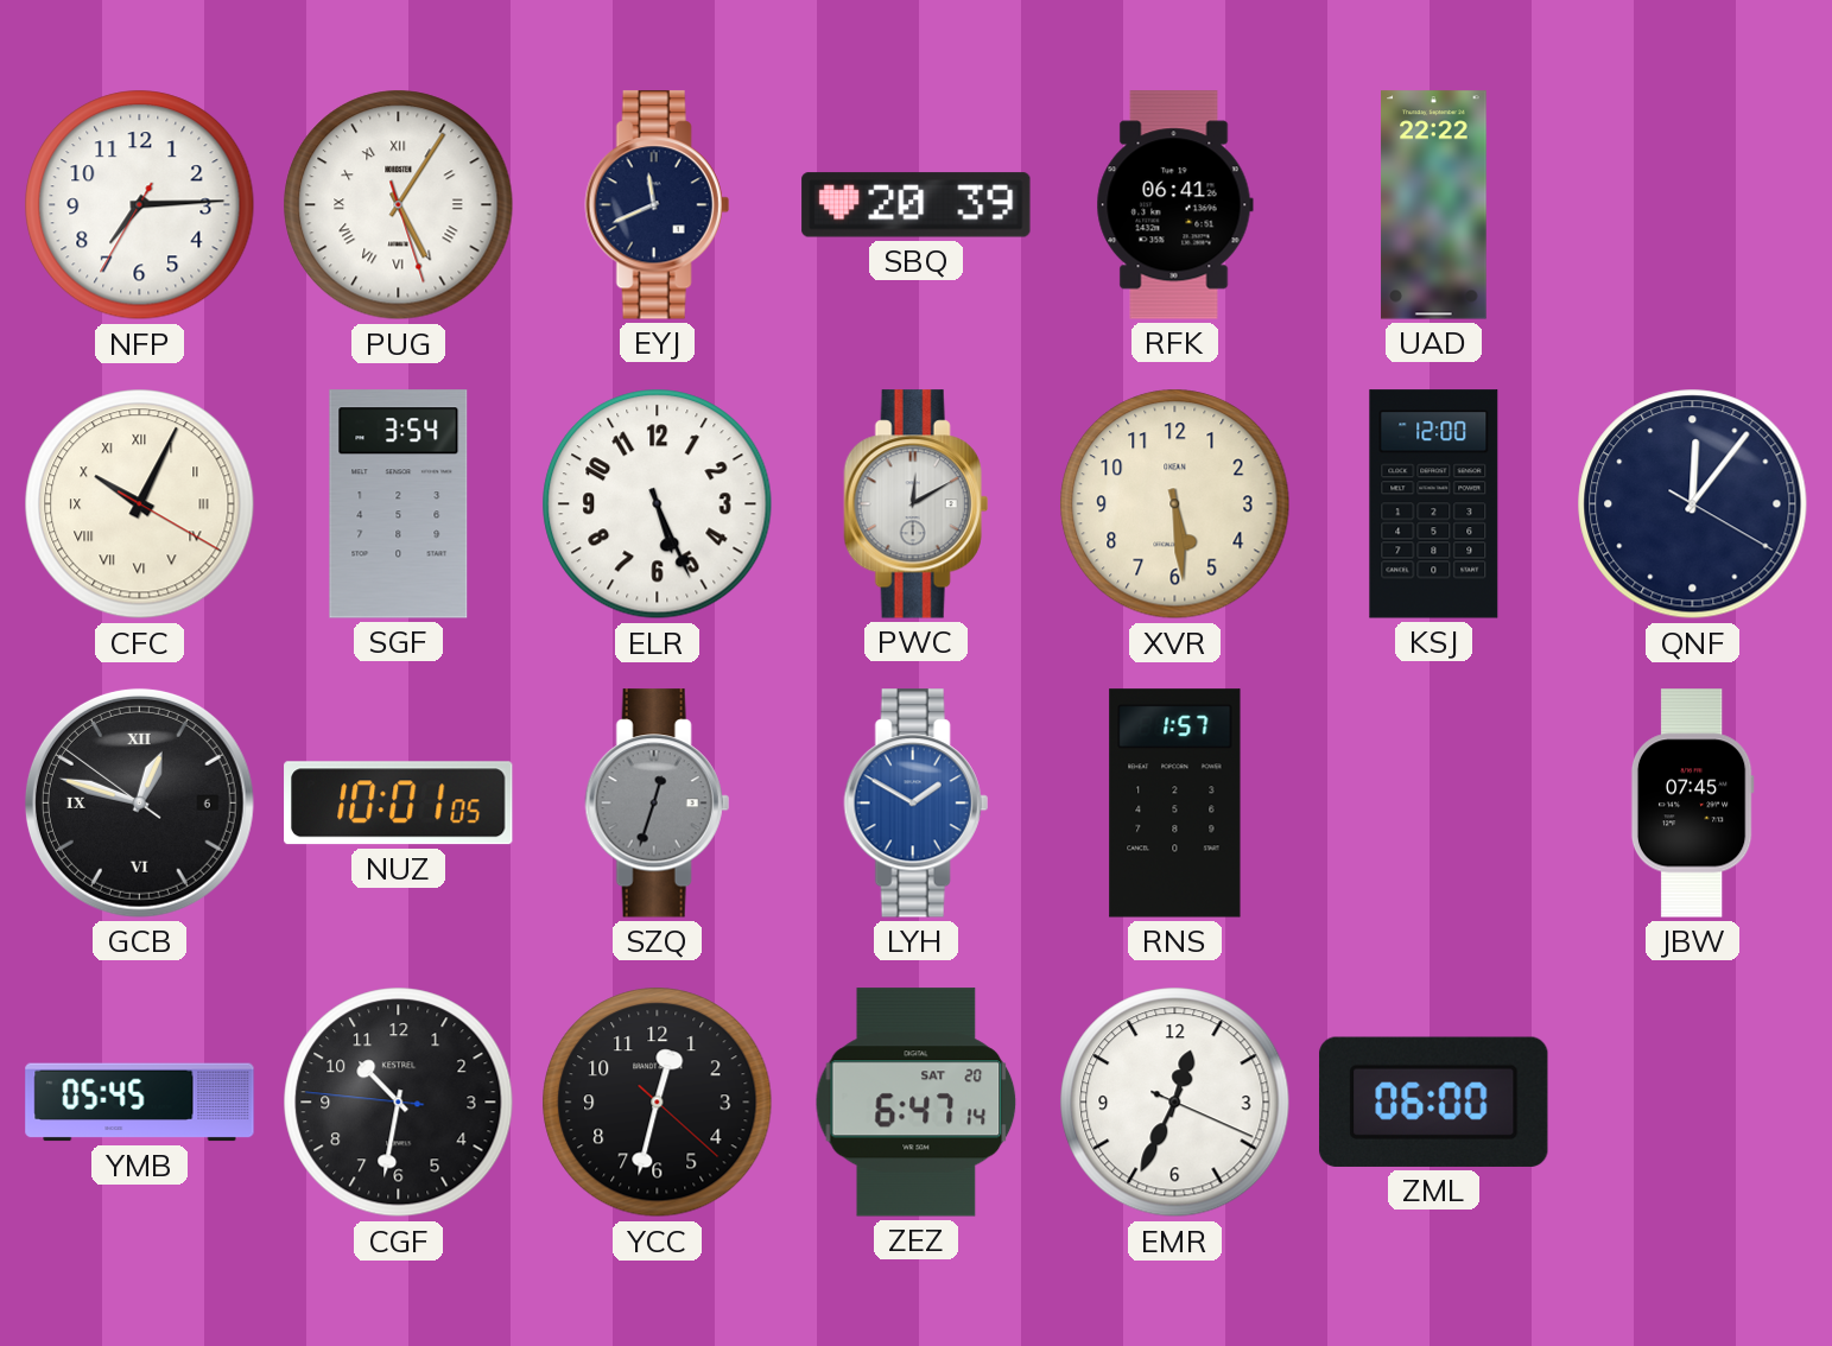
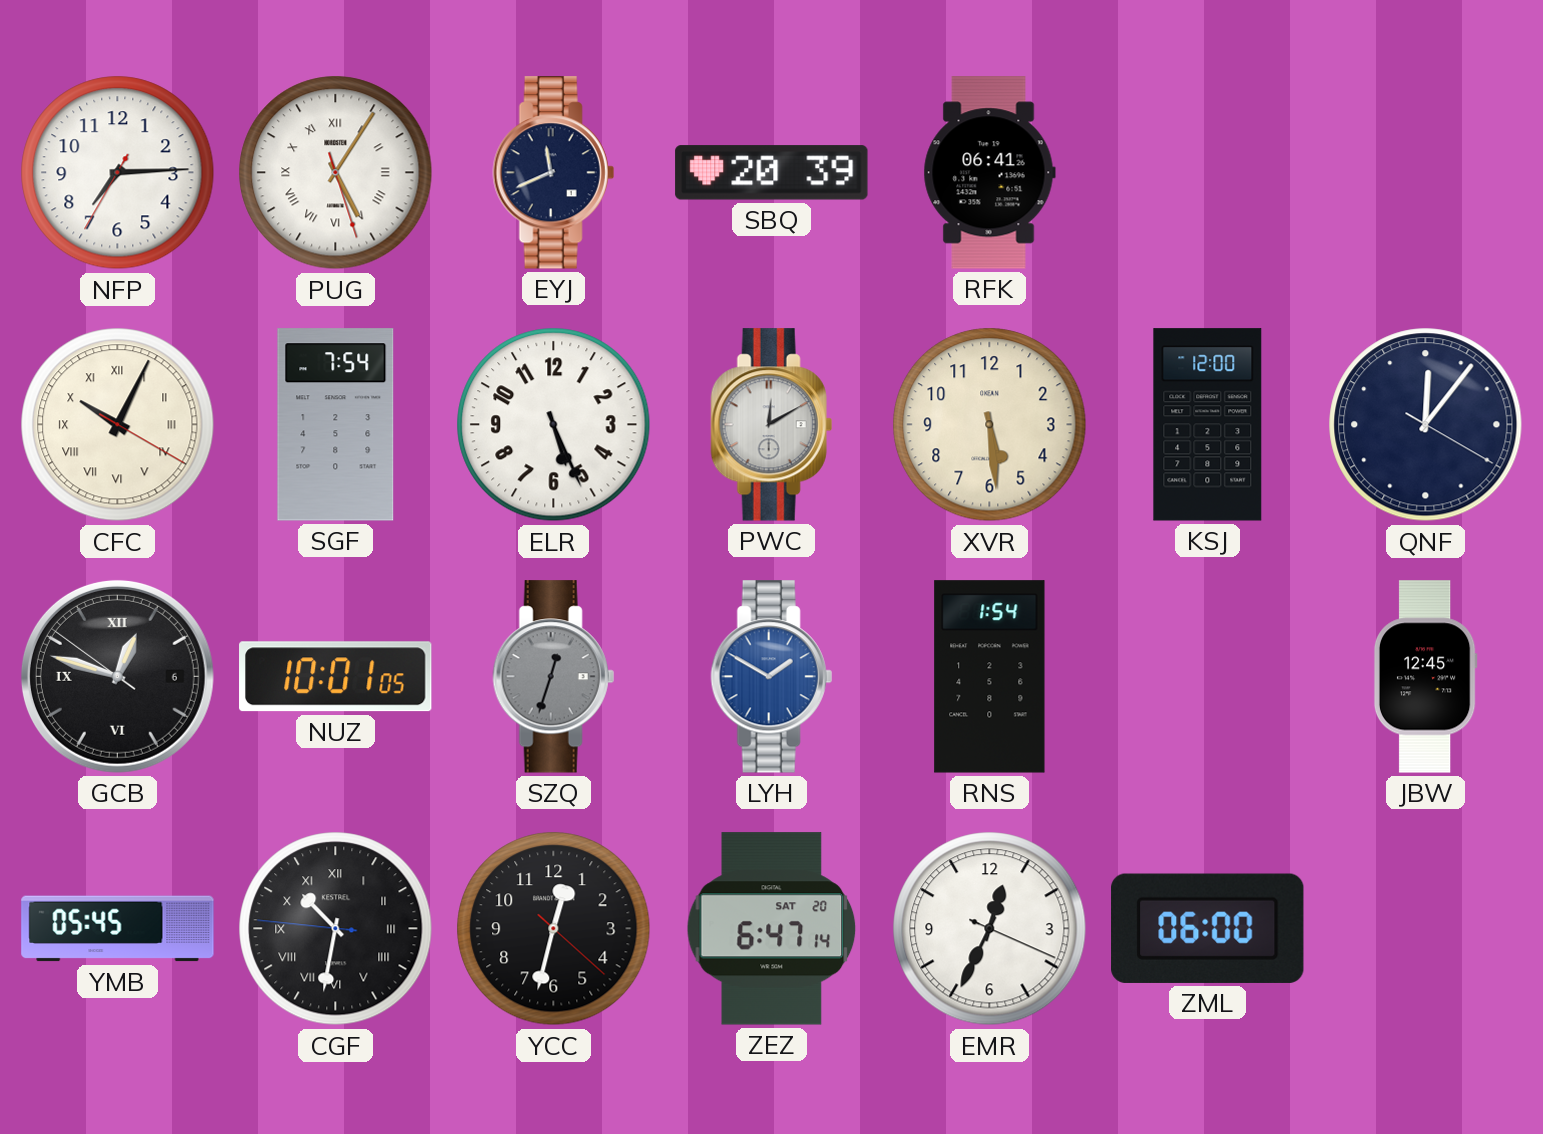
UAD: 22:22 -> none
SGF: 3:54 -> 7:54
RNS: 1:57 -> 1:54
JBW: 07:45 -> 12:45
CGF numerals: Arabic -> Roman
